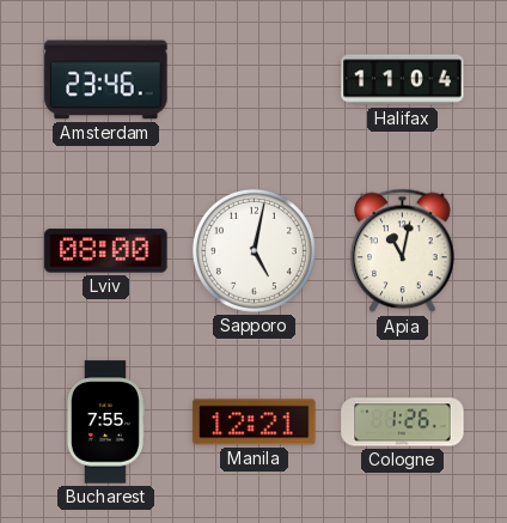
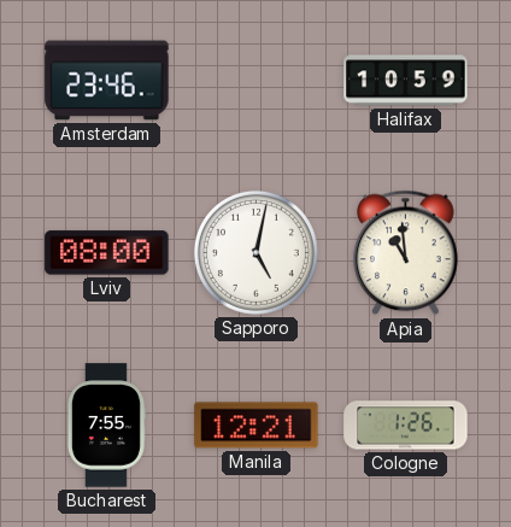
Halifax: 11:04 -> 10:59
Apia: 11:02 -> 10:59
